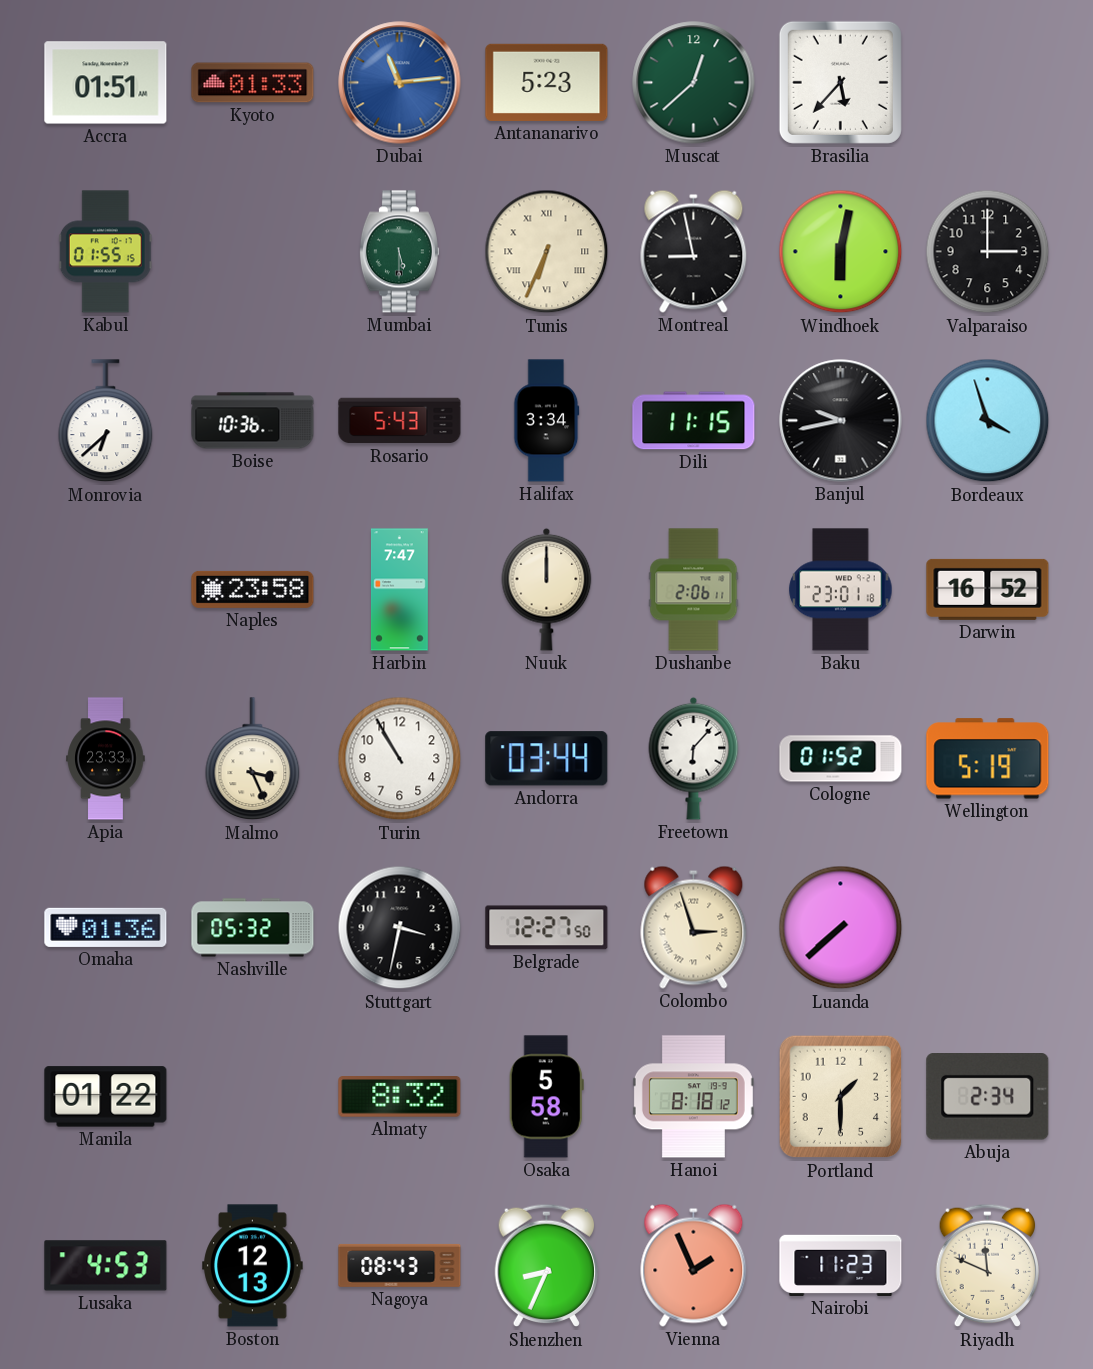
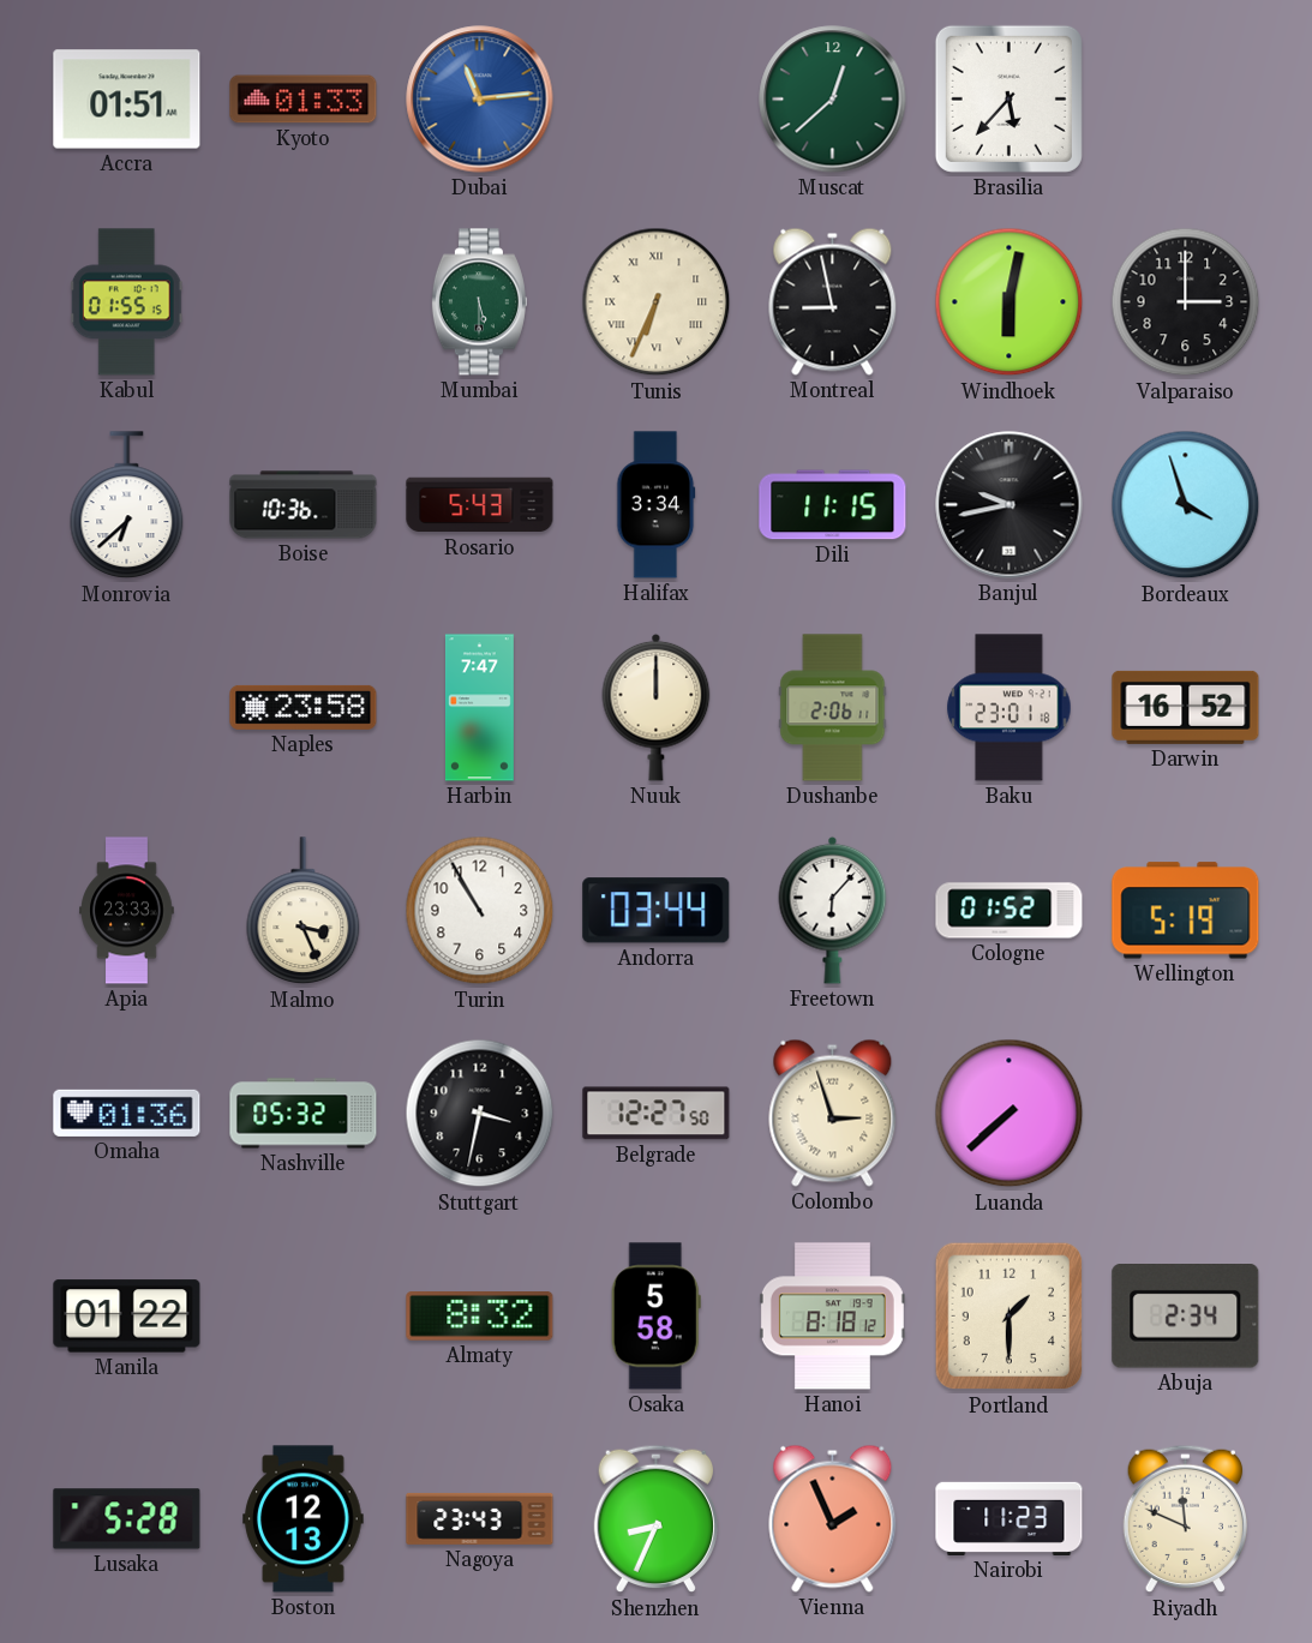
Antananarivo: 5:23 -> none
Lusaka: 4:53 -> 5:28
Nagoya: 08:43 -> 23:43
